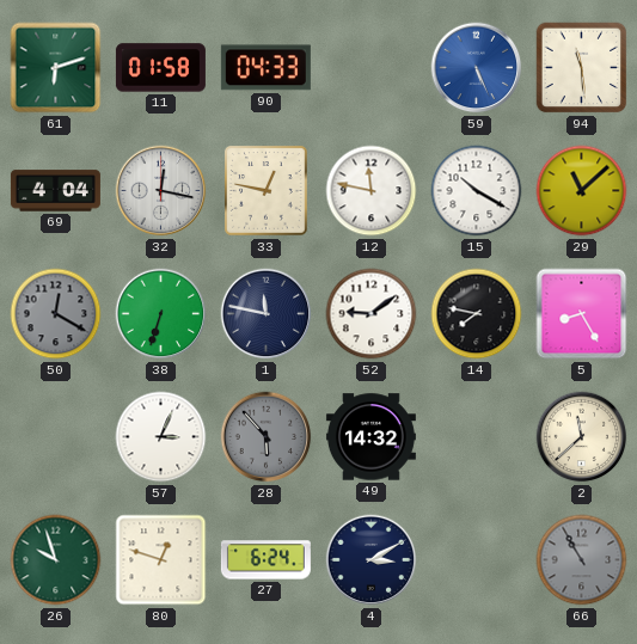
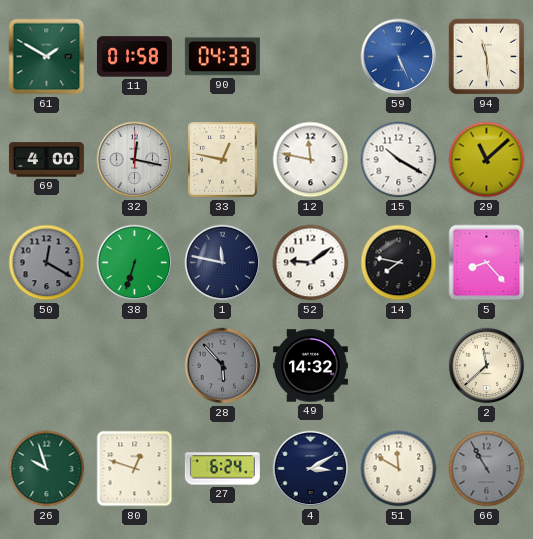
61: 6:12 -> 1:50
69: 4:04 -> 4:00
5: 8:25 -> 8:23
57: 3:04 -> none
51: none -> 11:50
